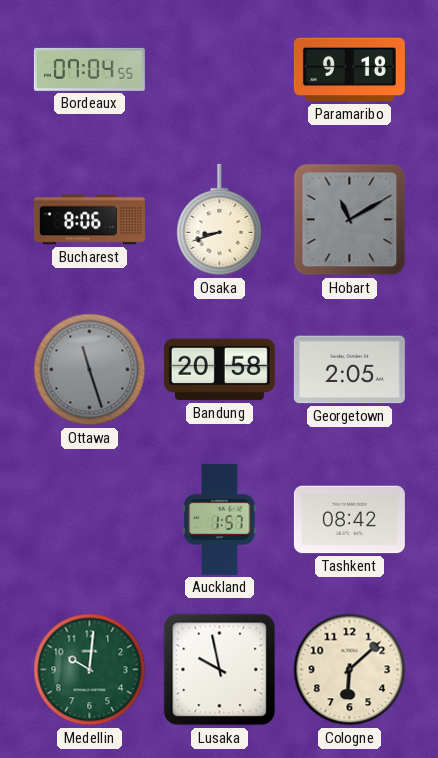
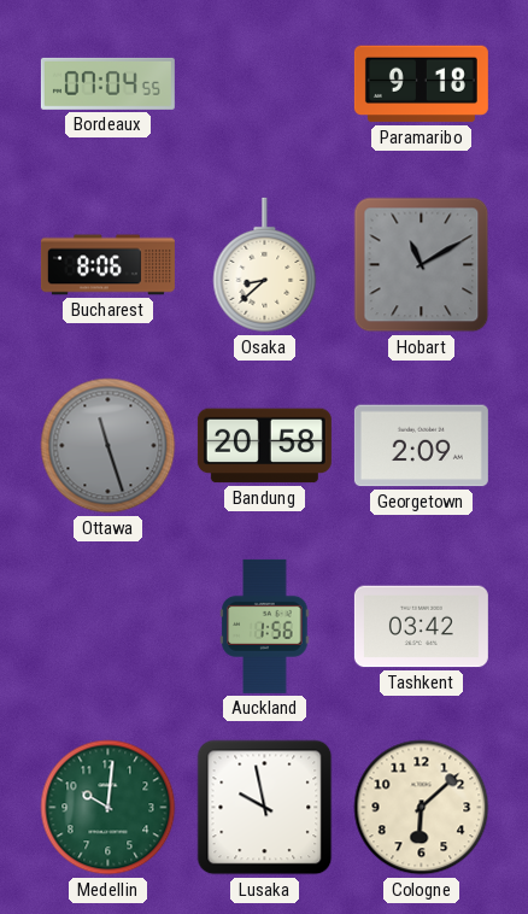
Osaka: 8:42 -> 8:38
Georgetown: 2:05 -> 2:09
Auckland: 1:57 -> 1:56
Tashkent: 08:42 -> 03:42
